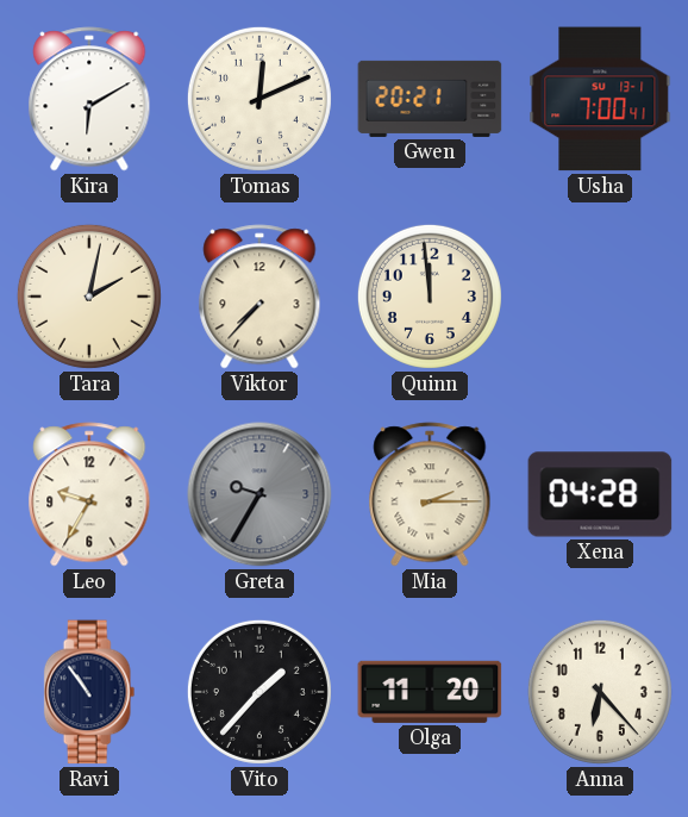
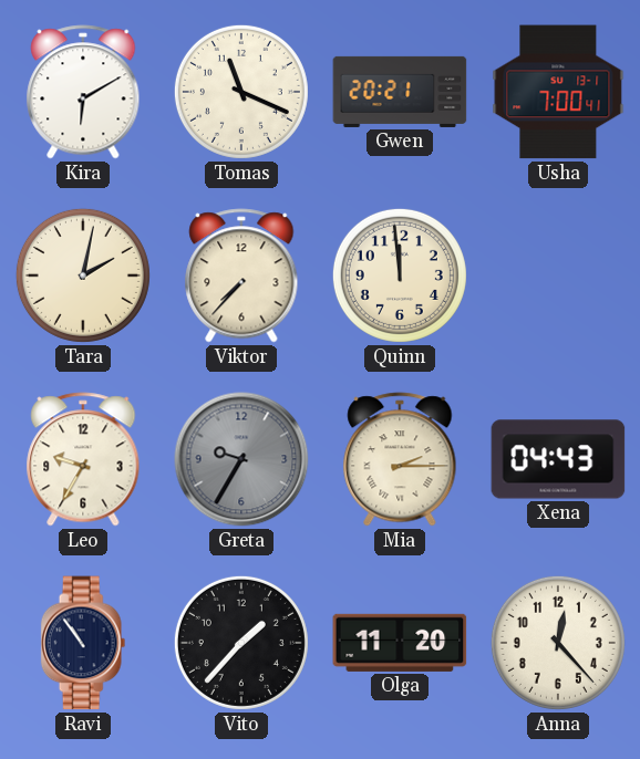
Tomas: 12:11 -> 11:19
Xena: 04:28 -> 04:43
Anna: 6:23 -> 12:23
